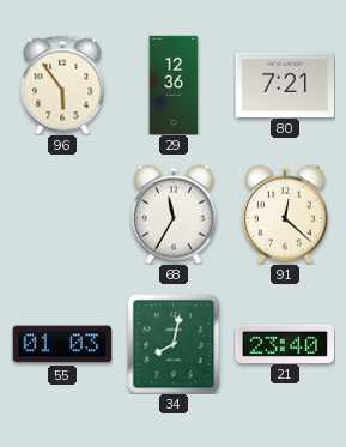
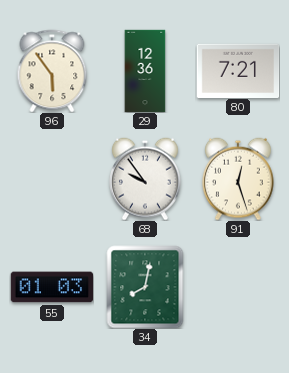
68: 11:35 -> 9:54
91: 12:22 -> 12:27
21: 23:40 -> none
